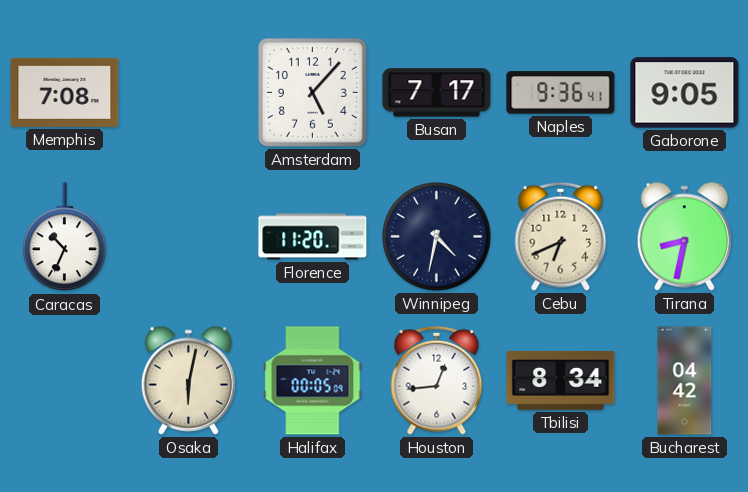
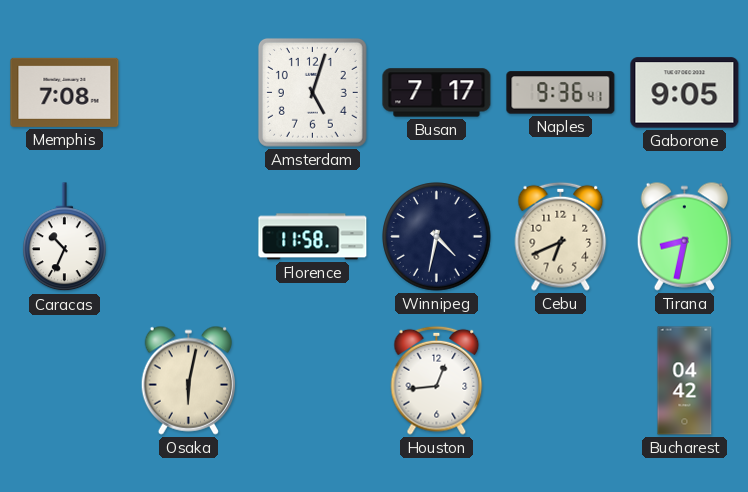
Amsterdam: 5:07 -> 5:03
Florence: 11:20 -> 11:58
Halifax: 00:05 -> none
Tbilisi: 8:34 -> none
